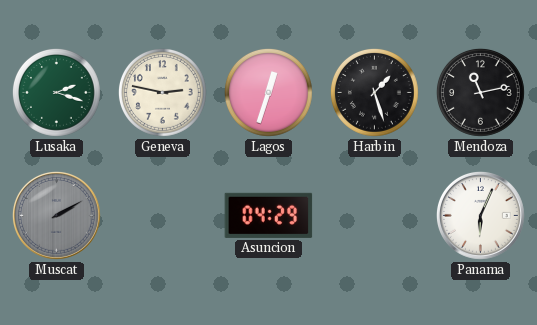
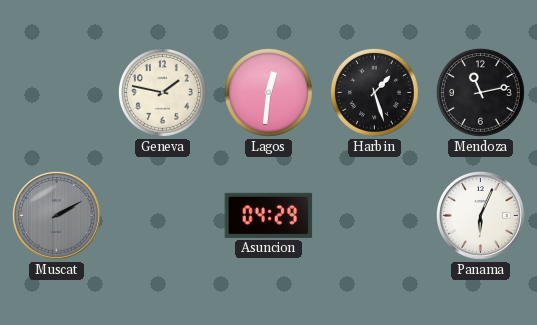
Lusaka: 2:18 -> none
Geneva: 2:47 -> 1:47
Lagos: 12:33 -> 12:31
